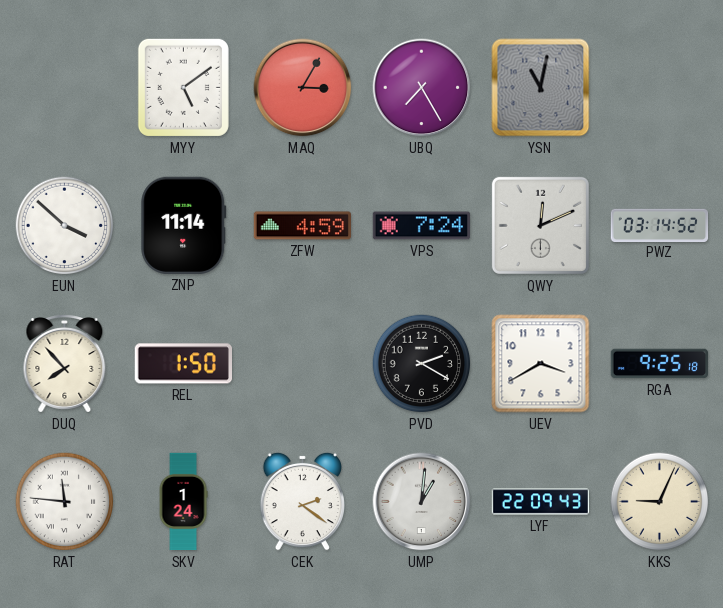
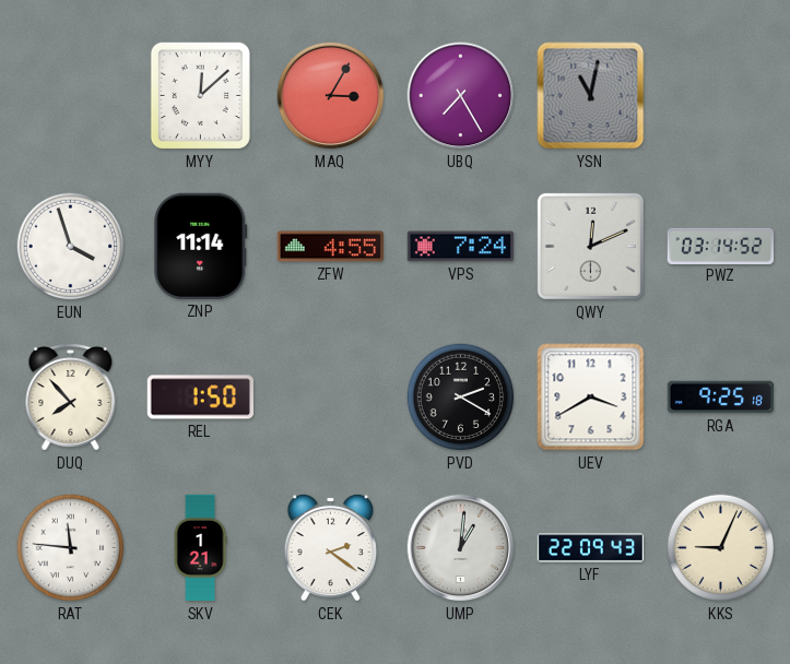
MYY: 5:09 -> 12:08
EUN: 3:52 -> 3:57
ZFW: 4:59 -> 4:55
SKV: 1:24 -> 1:21
